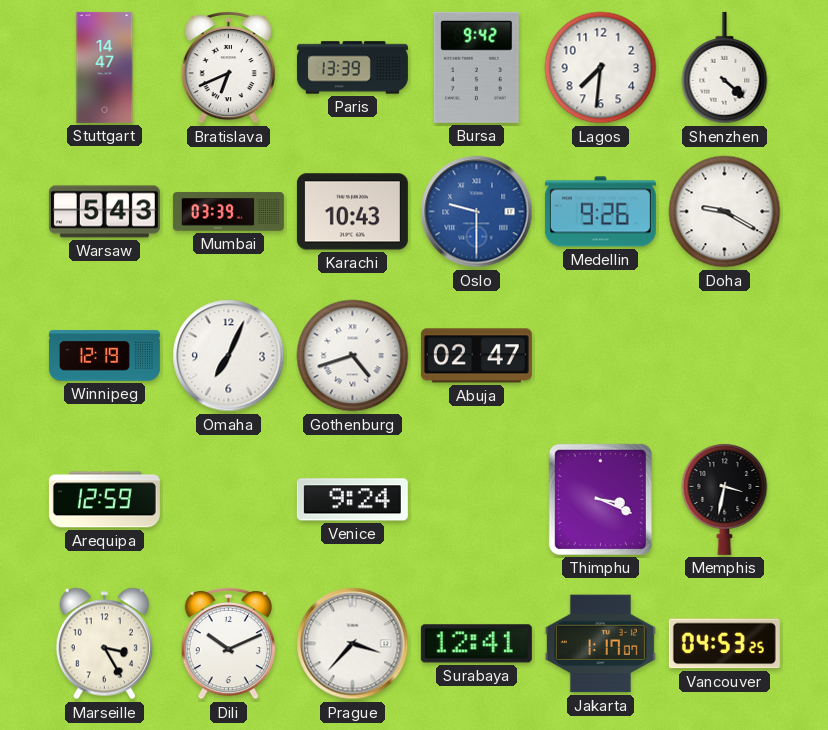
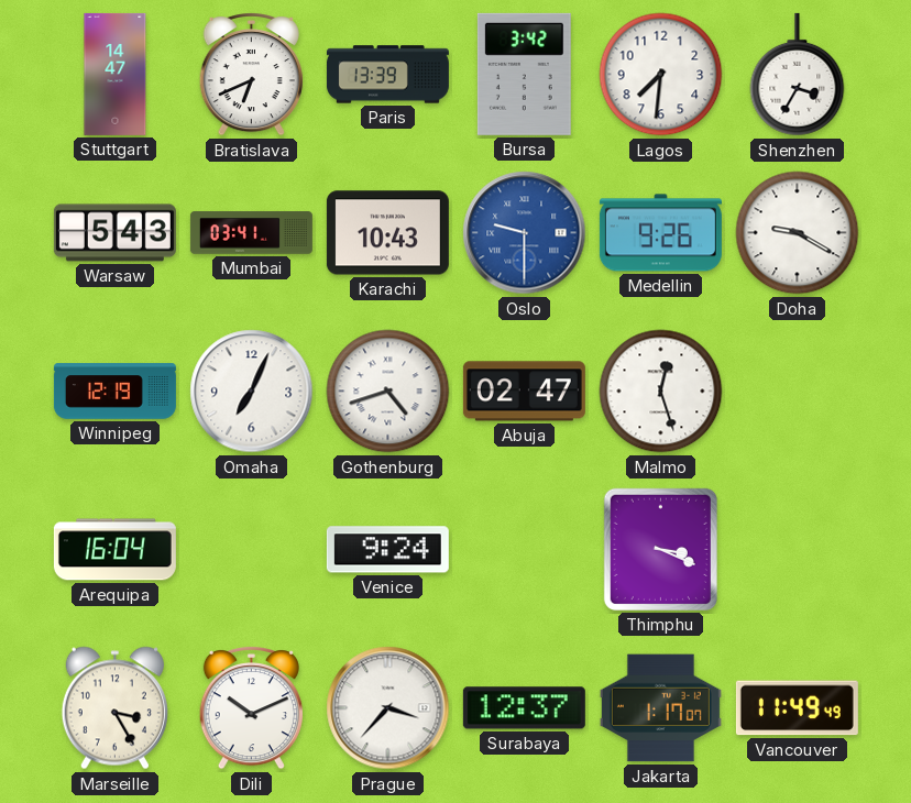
Bursa: 9:42 -> 3:42
Shenzhen: 4:22 -> 3:35
Mumbai: 03:39 -> 03:41
Malmo: none -> 12:27
Arequipa: 12:59 -> 16:04
Memphis: 3:32 -> none
Surabaya: 12:41 -> 12:37
Vancouver: 04:53 -> 11:49
